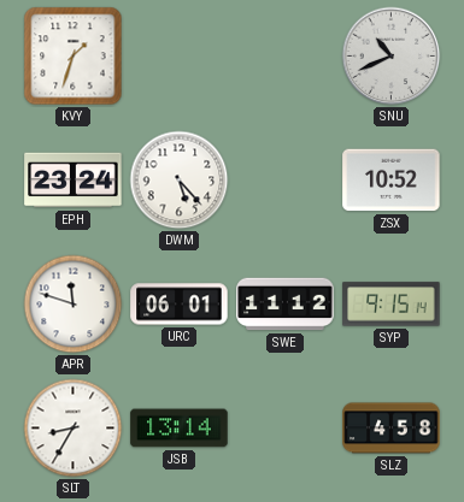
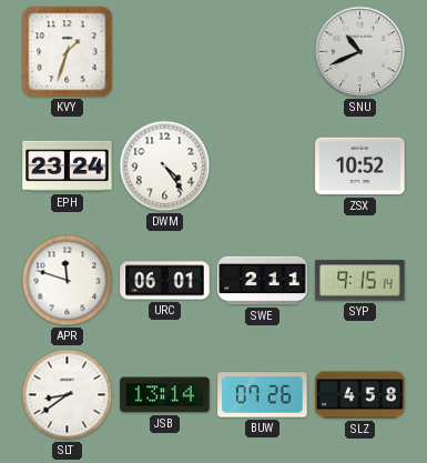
DWM: 5:23 -> 4:24
SWE: 11:12 -> 2:11
SLT: 8:35 -> 8:39
BUW: none -> 07:26
